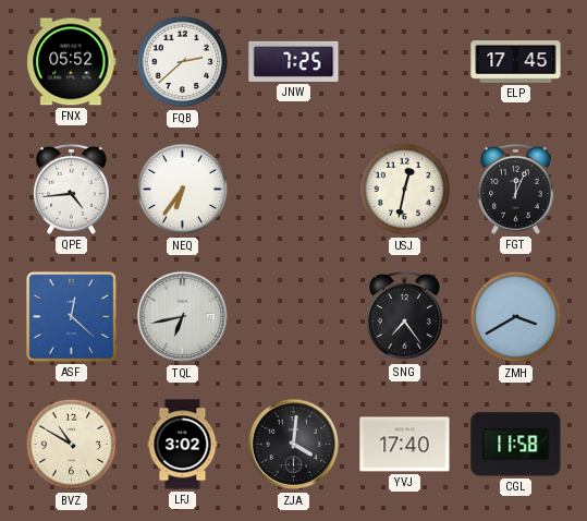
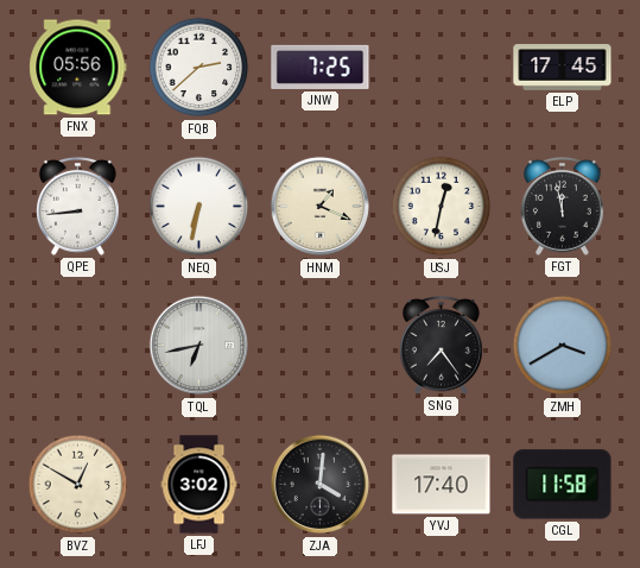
FNX: 05:52 -> 05:56
QPE: 4:44 -> 8:44
NEQ: 6:36 -> 6:32
HNM: none -> 1:19
FGT: 12:04 -> 11:58
ASF: 12:22 -> none
BVZ: 10:50 -> 12:50
